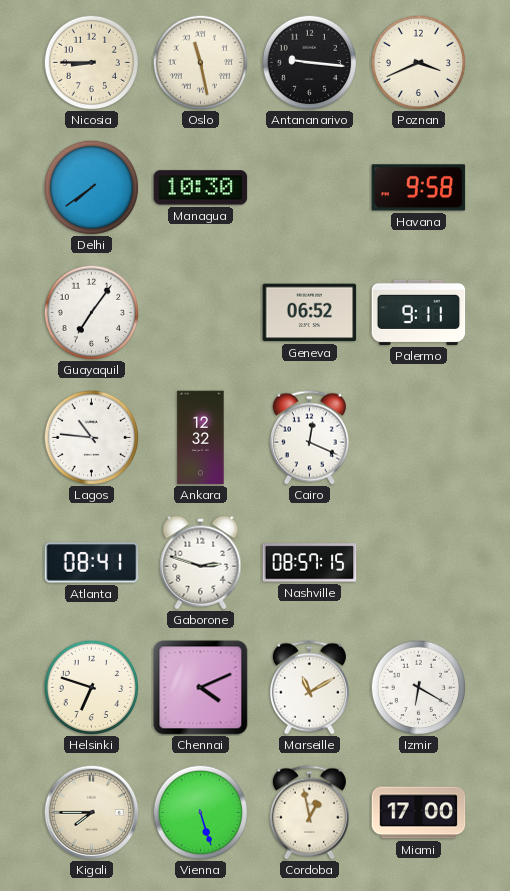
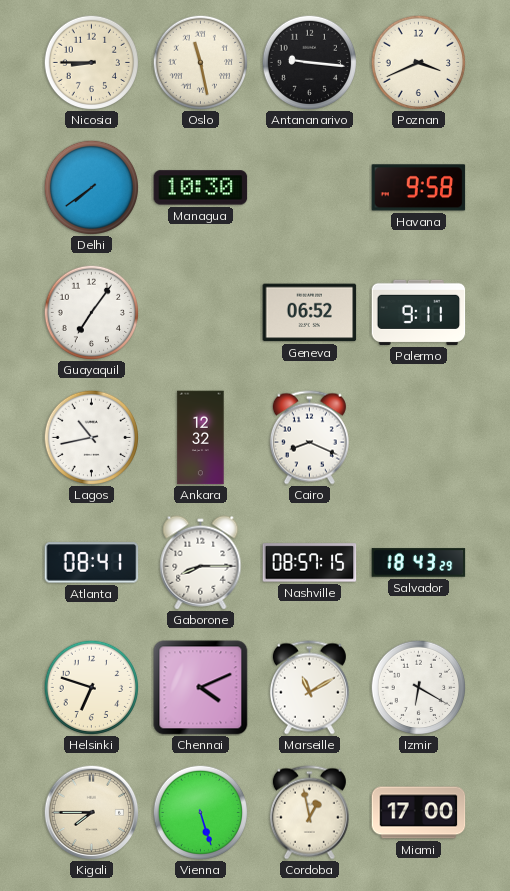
Lagos: 10:46 -> 10:43
Cairo: 12:19 -> 8:19
Gaborone: 2:48 -> 8:15
Salvador: none -> 18:43
